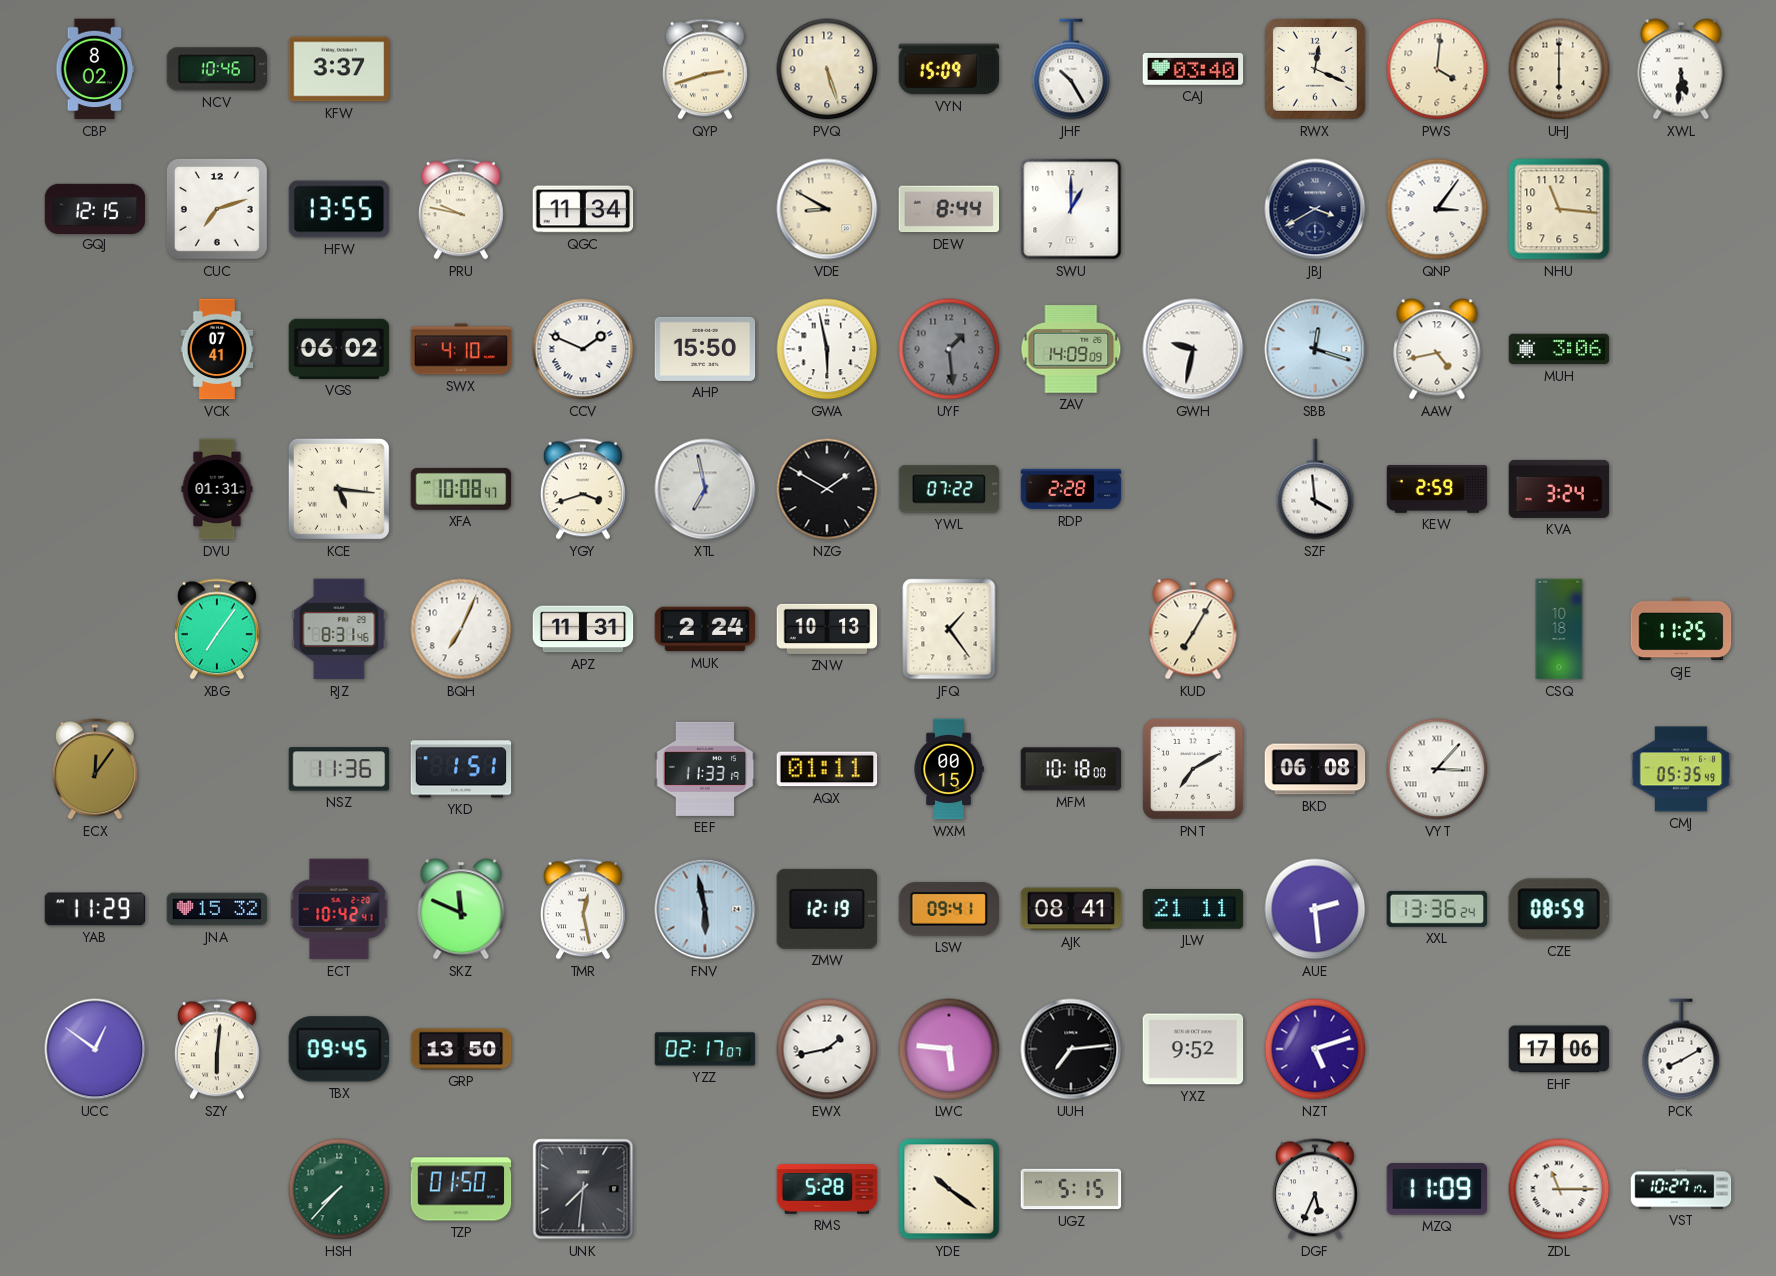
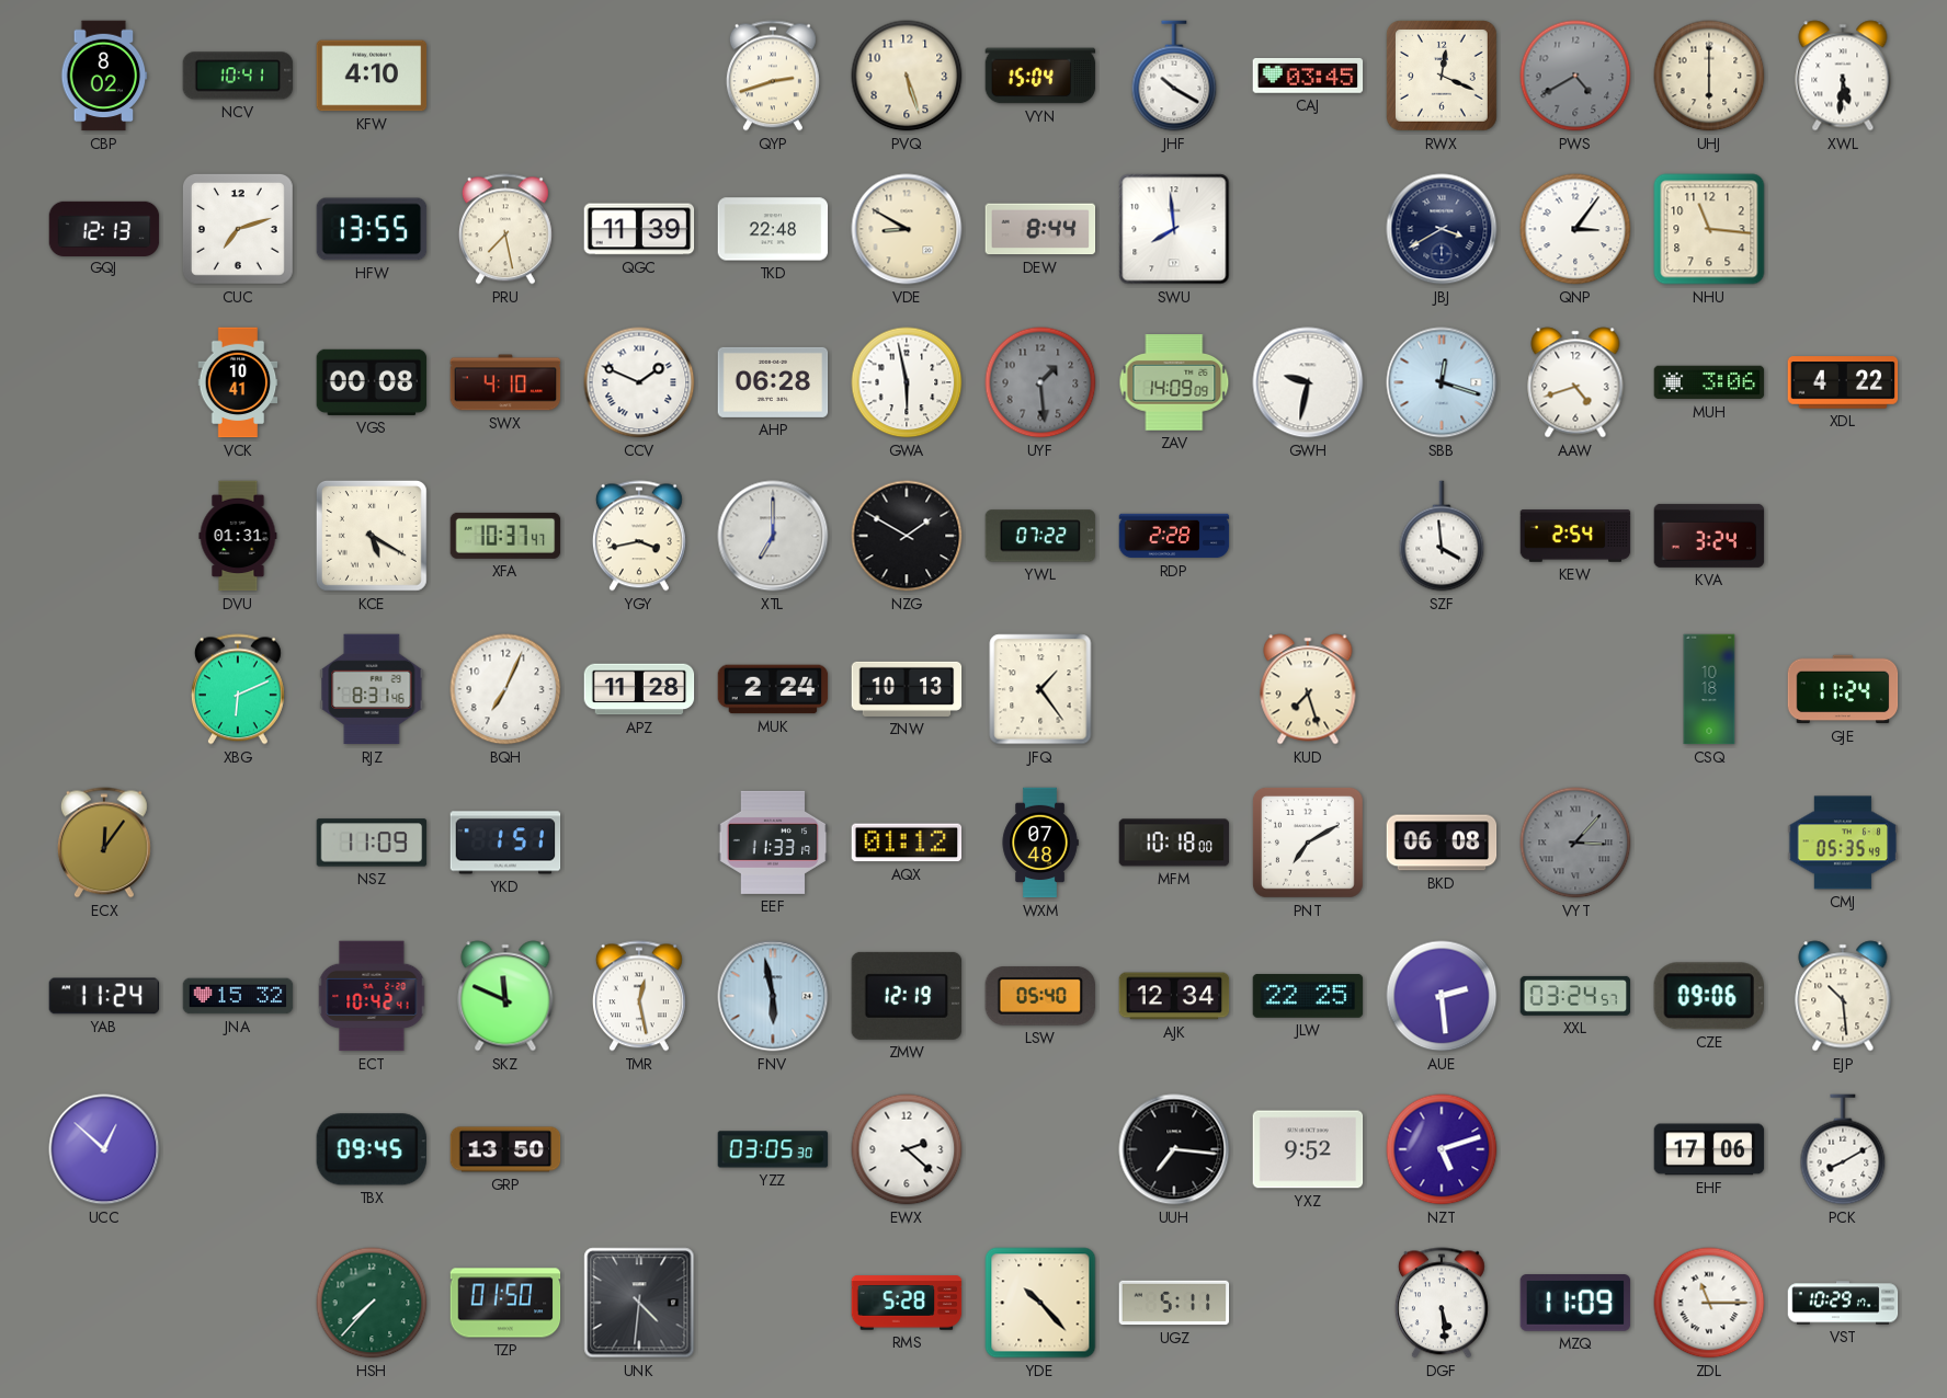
NCV: 10:46 -> 10:41
KFW: 3:37 -> 4:10
VYN: 15:09 -> 15:04
JHF: 10:25 -> 10:20
CAJ: 03:40 -> 03:45
PWS: 4:01 -> 4:40
PWS dial: cream -> grey
GQJ: 12:15 -> 12:13
PRU: 9:47 -> 7:28
QGC: 11:34 -> 11:39
TKD: none -> 22:48
SWU: 1:00 -> 7:59
VCK: 07:41 -> 10:41
VGS: 06:02 -> 00:08
AHP: 15:50 -> 06:28
AAW: 4:43 -> 4:42
XDL: none -> 4:22
KCE: 5:16 -> 5:20
XFA: 10:08 -> 10:37
YGY: 3:42 -> 3:43
XTL: 6:58 -> 7:00
KEW: 2:59 -> 2:54
XBG: 7:06 -> 6:11
APZ: 11:31 -> 11:28
KUD: 7:05 -> 7:27
GJE: 11:25 -> 11:24
NSZ: 11:36 -> 11:09
AQX: 01:11 -> 01:12
WXM: 00:15 -> 07:48
VYT dial: white -> grey
YAB: 11:29 -> 11:24
LSW: 09:41 -> 05:40
AJK: 08:41 -> 12:34
JLW: 21:11 -> 22:25
XXL: 13:36 -> 03:24
CZE: 08:59 -> 09:06
EJP: none -> 10:29
UCC: 12:51 -> 12:52
SZY: 6:01 -> none
YZZ: 02:17 -> 03:05
EWX: 1:43 -> 2:22
LWC: 5:46 -> none
UUH: 7:14 -> 7:16
UNK: 7:31 -> 4:31
YDE: 10:21 -> 10:23
UGZ: 5:15 -> 5:11
DGF: 5:34 -> 5:29
VST: 10:27 -> 10:29
